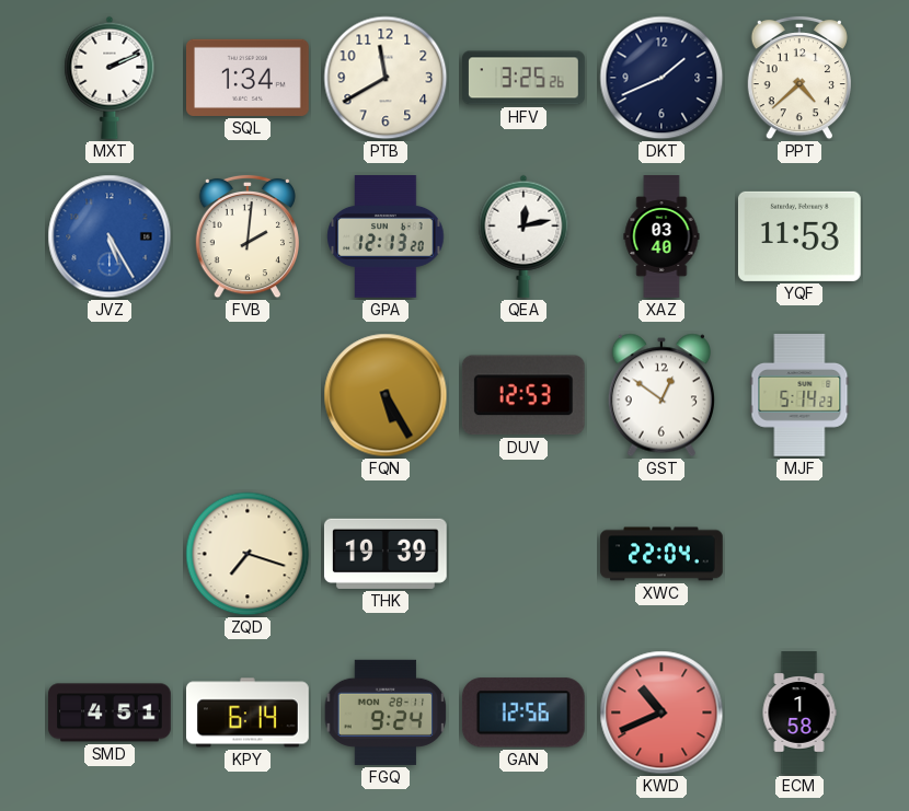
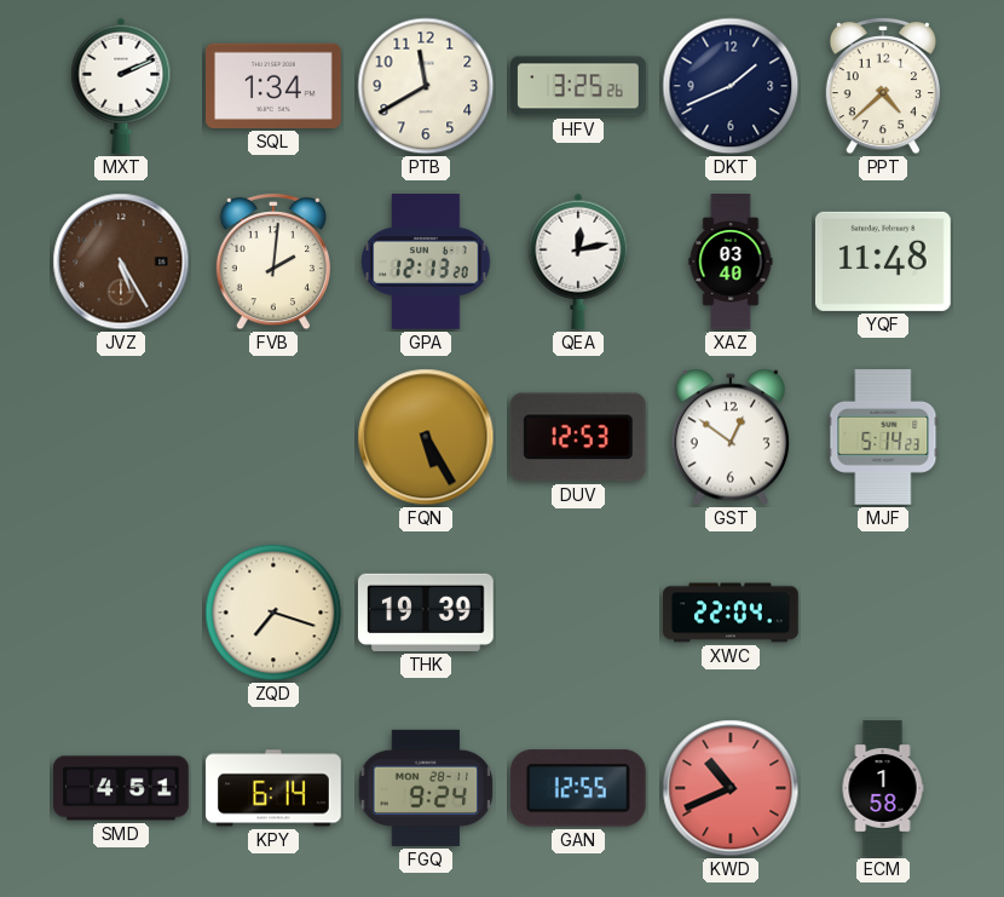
JVZ dial: blue -> brown
YQF: 11:53 -> 11:48
GAN: 12:56 -> 12:55
